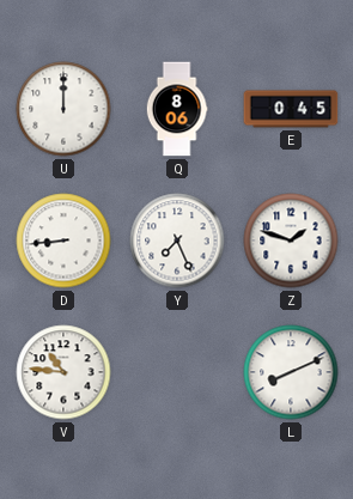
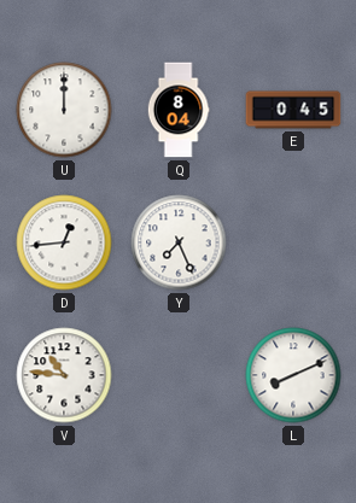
Q: 8:06 -> 8:04
D: 8:44 -> 12:44
Z: 1:48 -> none
